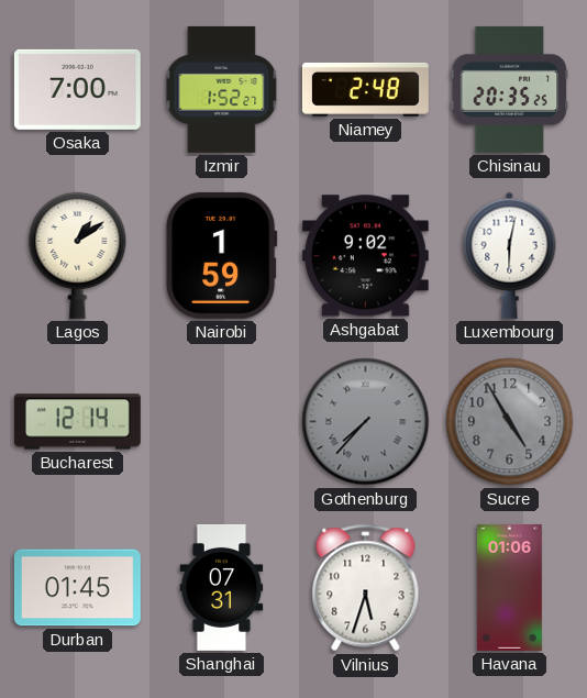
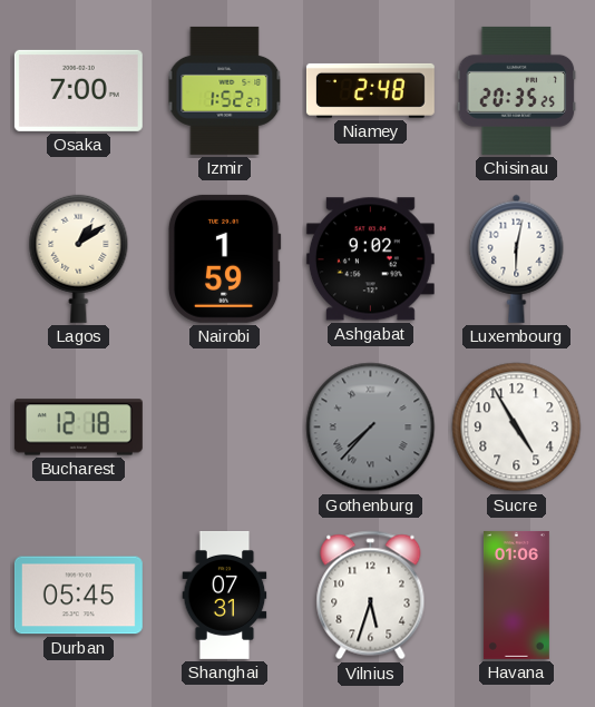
Bucharest: 12:14 -> 12:18
Sucre dial: grey -> white
Durban: 01:45 -> 05:45
